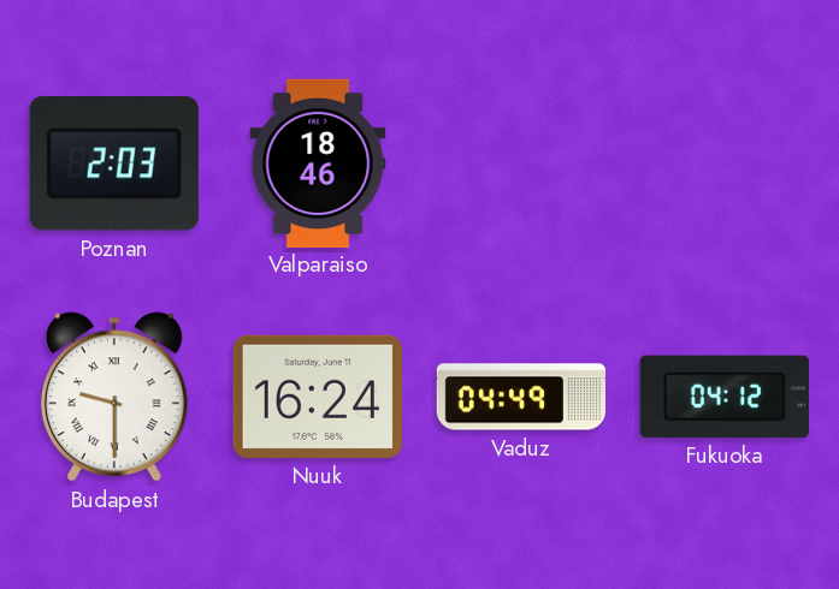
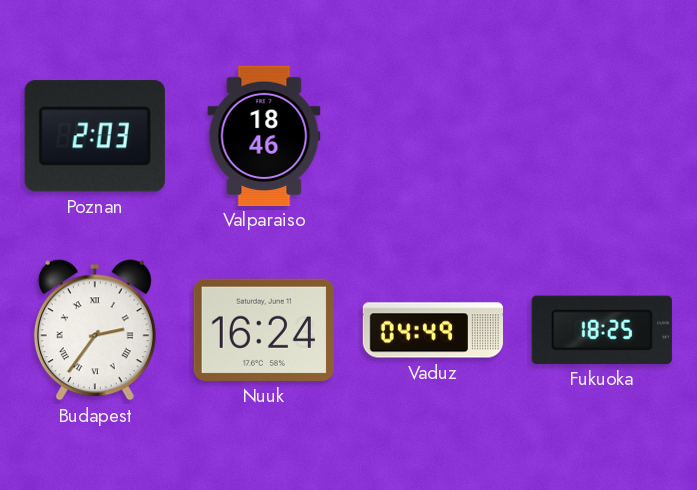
Budapest: 9:30 -> 2:36
Fukuoka: 04:12 -> 18:25
